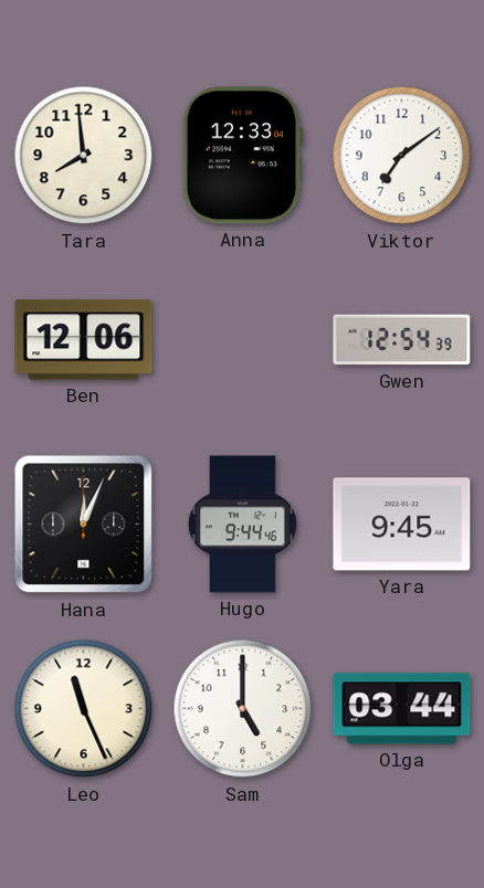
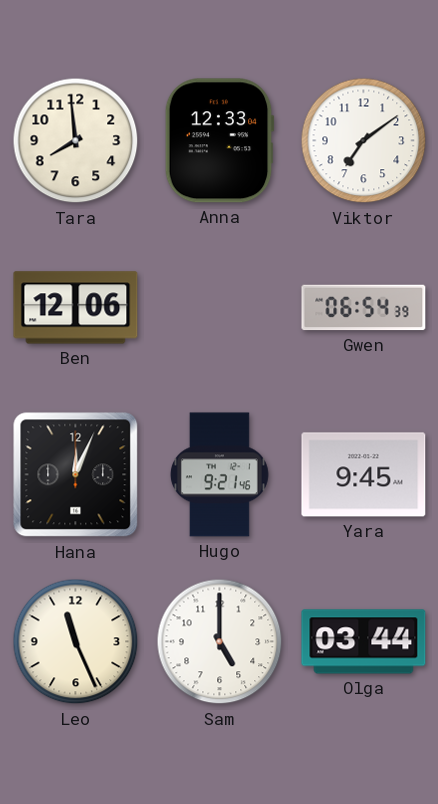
Gwen: 12:54 -> 06:54
Hugo: 9:44 -> 9:21
